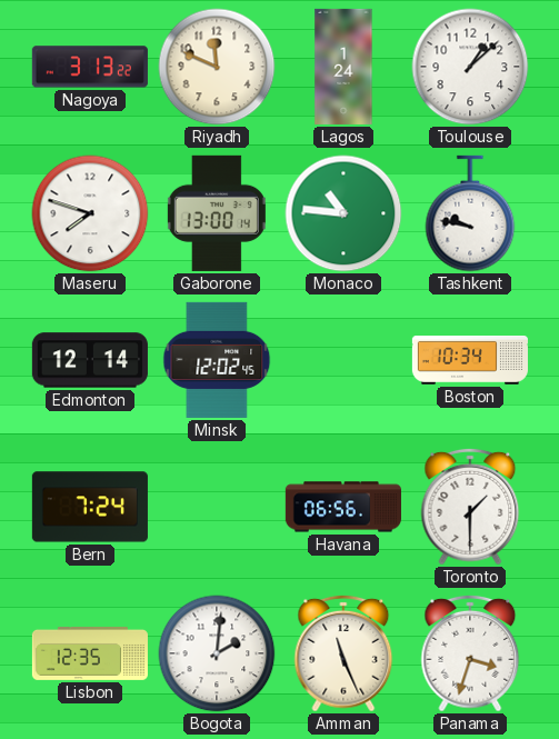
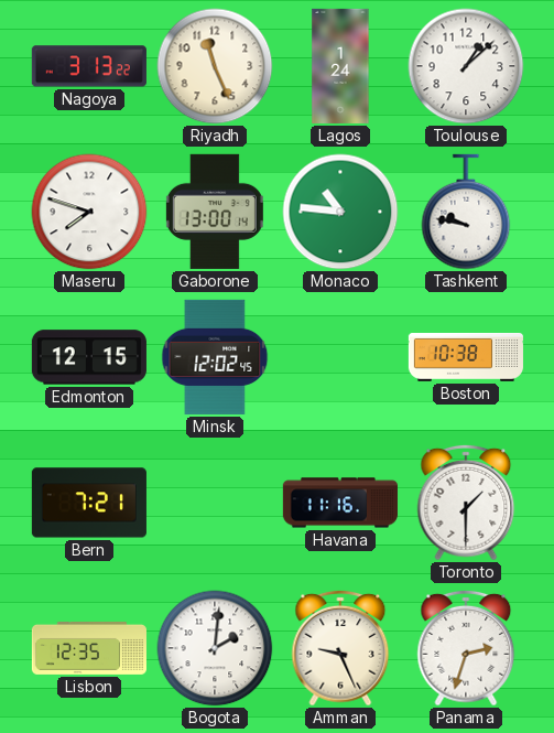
Riyadh: 11:49 -> 11:26
Edmonton: 12:14 -> 12:15
Boston: 10:34 -> 10:38
Bern: 7:24 -> 7:21
Havana: 06:56 -> 11:16
Amman: 11:26 -> 9:26
Panama: 3:33 -> 2:33
